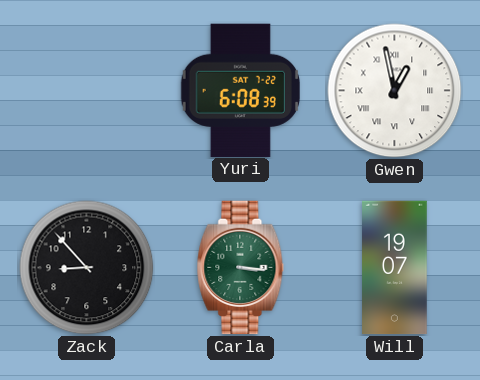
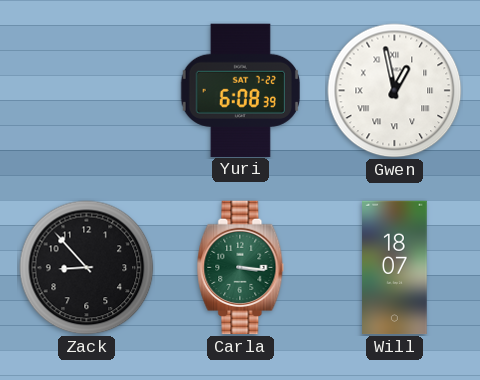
Will: 19:07 -> 18:07
